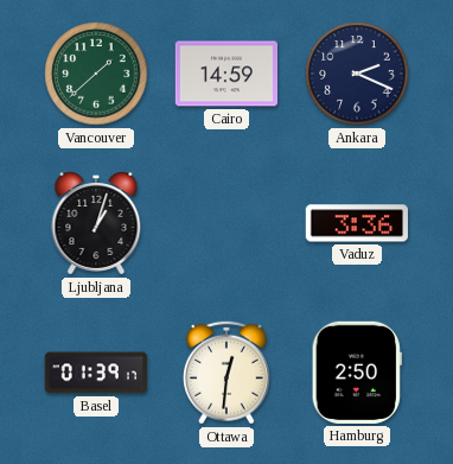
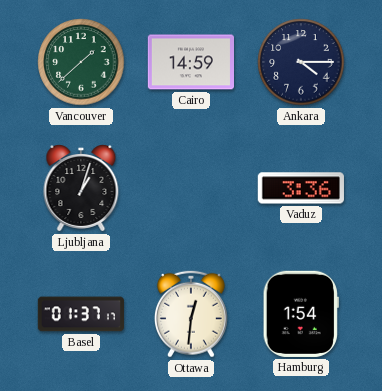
Ankara: 2:19 -> 4:15
Basel: 01:39 -> 01:37
Hamburg: 2:50 -> 1:54
